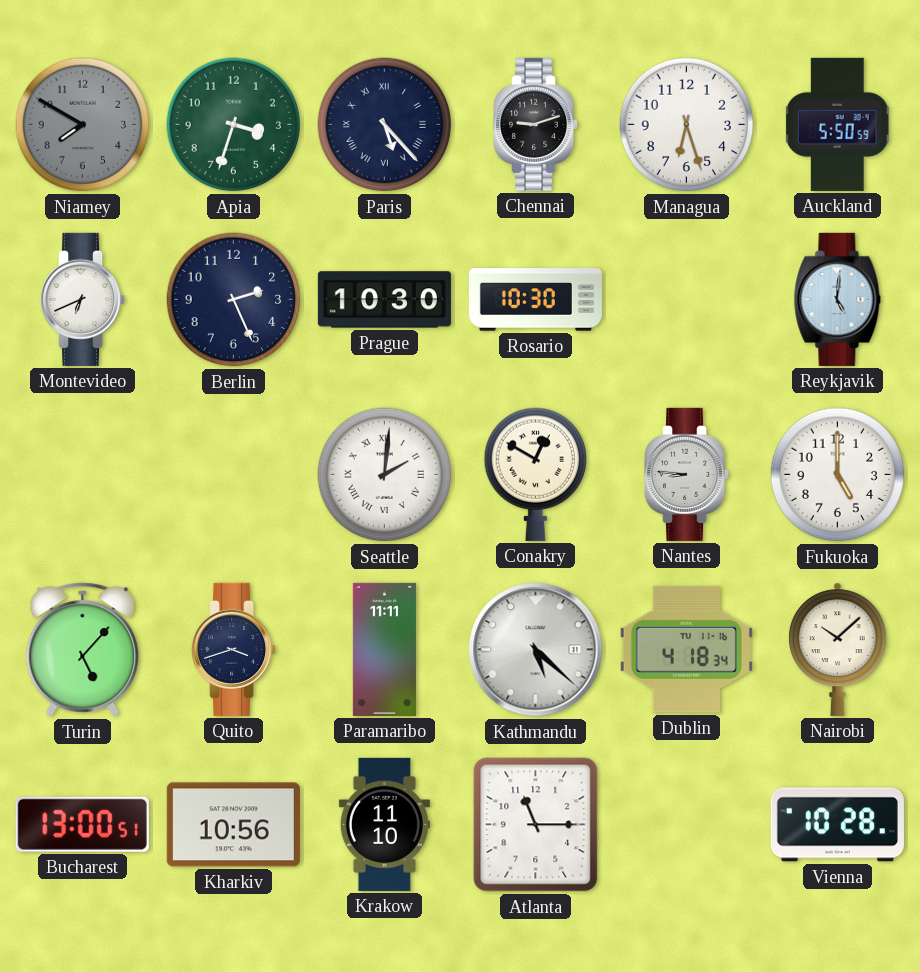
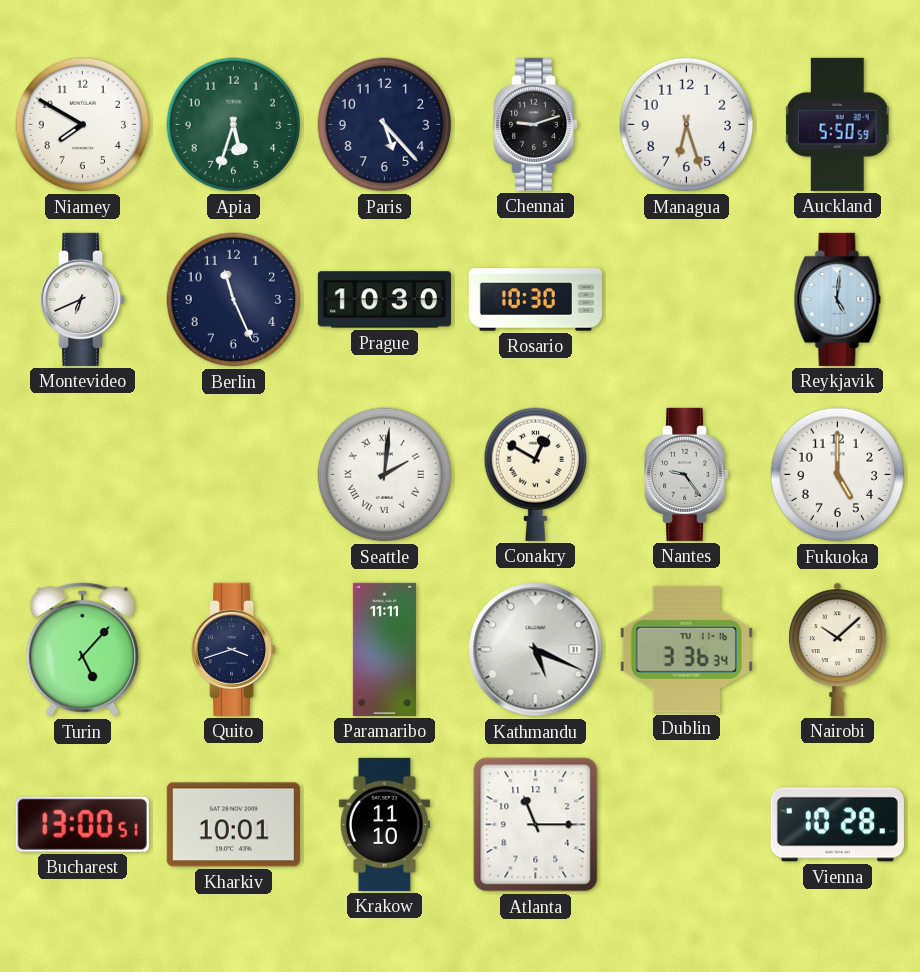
Niamey dial: grey -> white
Apia: 3:33 -> 5:33
Paris numerals: Roman -> Arabic
Berlin: 2:26 -> 11:26
Nantes: 8:46 -> 9:24
Kathmandu: 5:22 -> 5:19
Dublin: 4:18 -> 3:36
Kharkiv: 10:56 -> 10:01
